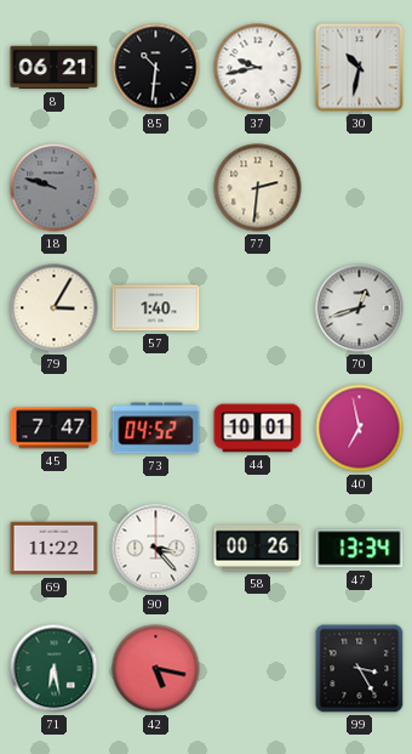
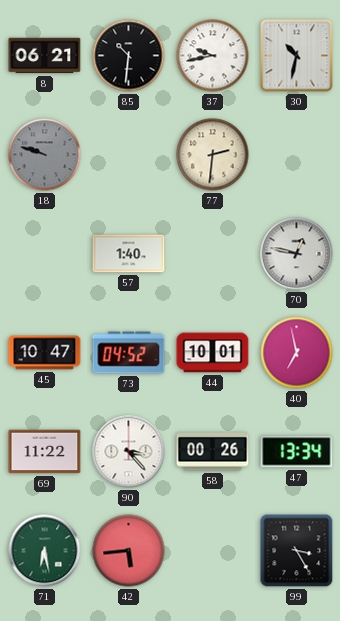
79: 3:05 -> none
70: 12:42 -> 12:47
45: 7:47 -> 10:47
42: 5:17 -> 5:44
